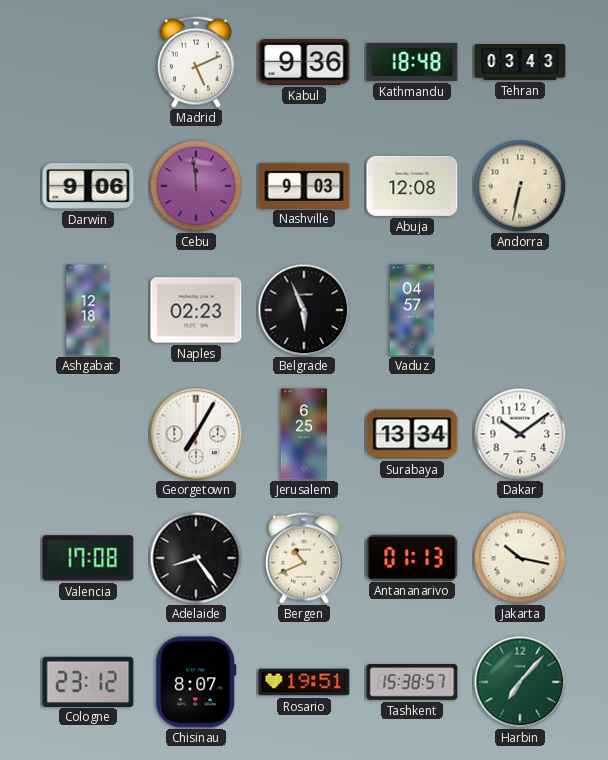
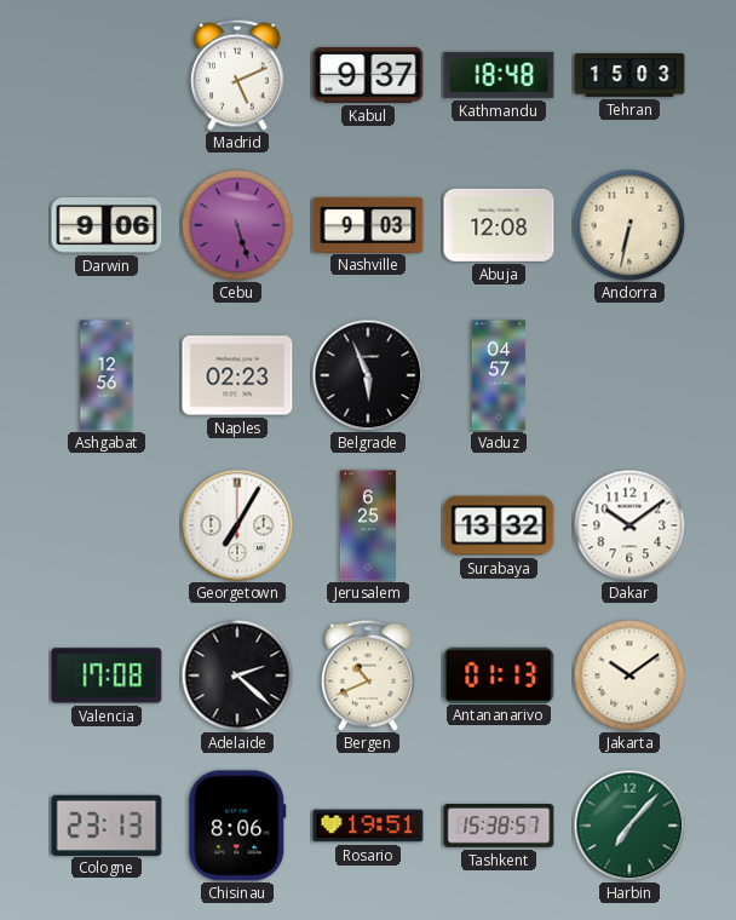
Kabul: 9:36 -> 9:37
Tehran: 03:43 -> 15:03
Cebu: 11:59 -> 5:27
Ashgabat: 12:18 -> 12:56
Surabaya: 13:34 -> 13:32
Adelaide: 8:24 -> 2:22
Jakarta: 10:17 -> 10:09
Cologne: 23:12 -> 23:13
Chisinau: 8:07 -> 8:06
